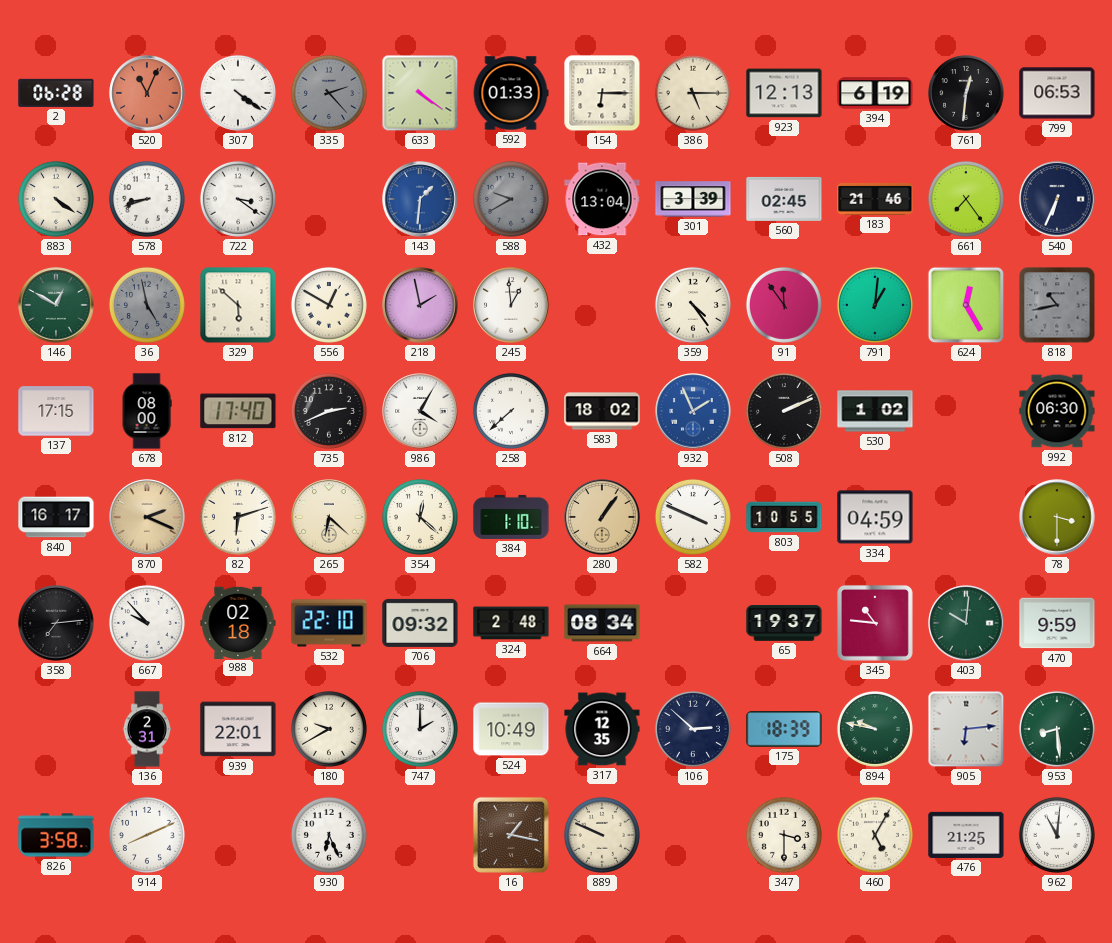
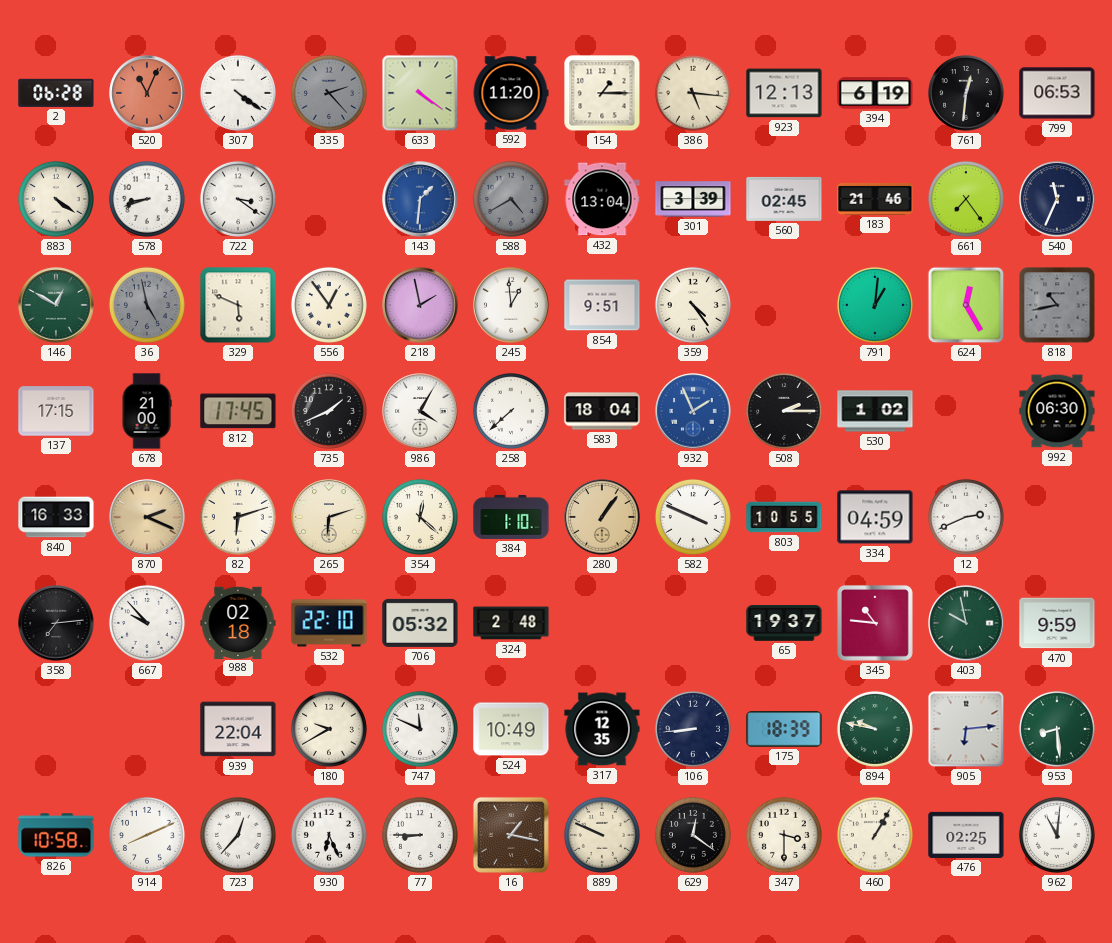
592: 01:33 -> 11:20
154: 6:15 -> 1:15
386: 5:15 -> 5:16
588: 9:40 -> 4:40
540: 6:34 -> 11:34
329: 5:52 -> 5:49
556: 12:50 -> 12:54
854: none -> 9:51
91: 11:54 -> none
678: 08:00 -> 21:00
812: 17:40 -> 17:45
735: 2:41 -> 1:41
583: 18:02 -> 18:04
508: 2:11 -> 2:15
840: 16:17 -> 16:33
265: 6:22 -> 6:12
12: none -> 2:41
78: 3:30 -> none
706: 09:32 -> 05:32
664: 08:34 -> none
403: 10:01 -> 9:58
136: 2:31 -> none
939: 22:01 -> 22:04
747: 2:00 -> 11:49
106: 2:52 -> 8:44
826: 3:58 -> 10:58
723: none -> 12:37
77: none -> 8:45
629: none -> 12:21
460: 5:05 -> 1:05
476: 21:25 -> 02:25
